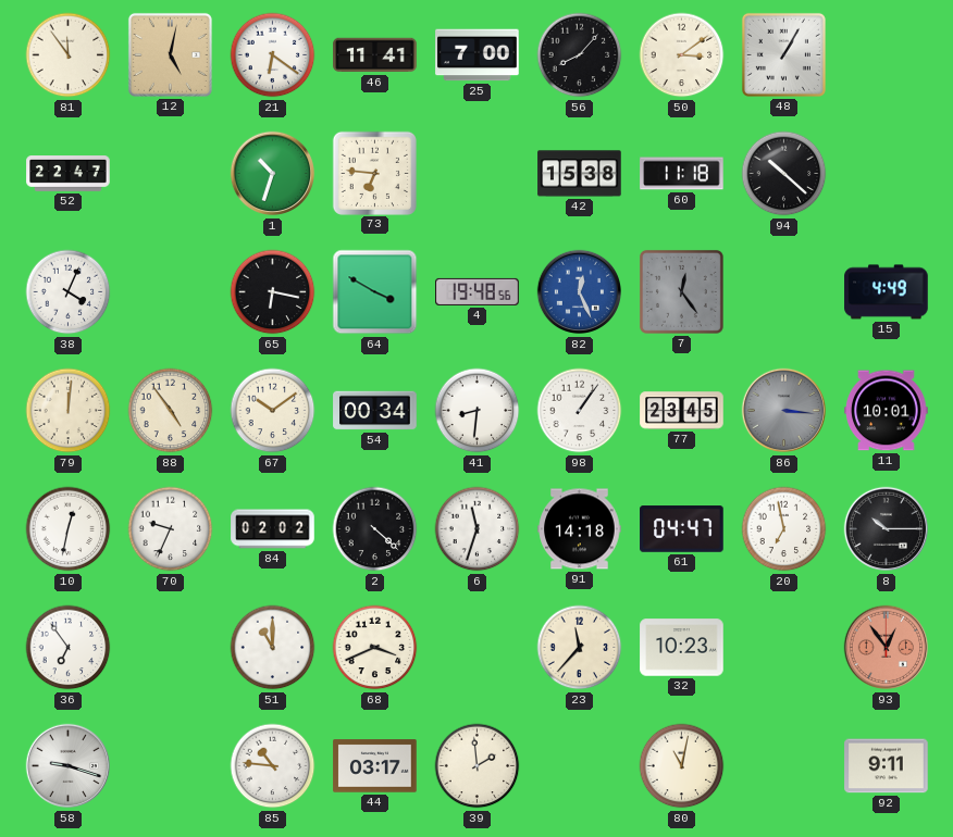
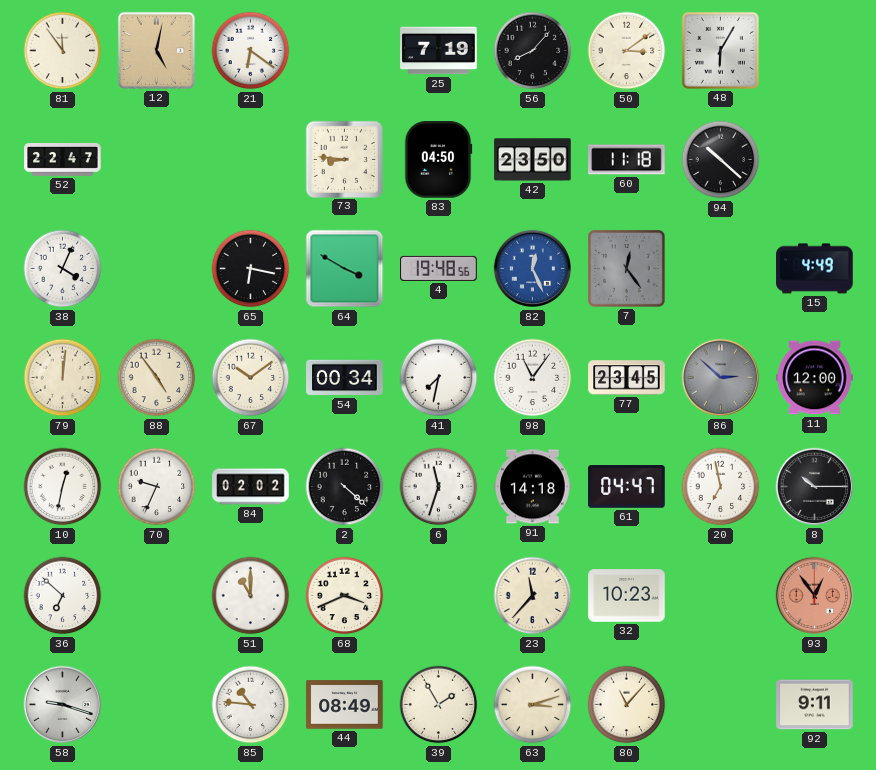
46: 11:41 -> none
25: 7:00 -> 7:19
48: 1:05 -> 6:05
1: 10:33 -> none
73: 6:46 -> 8:46
83: none -> 04:50
42: 15:38 -> 23:50
41: 8:31 -> 7:32
98: 1:06 -> 11:06
86: 3:16 -> 2:52
11: 10:01 -> 12:00
36: 6:54 -> 6:52
44: 03:17 -> 08:49
39: 1:59 -> 1:55
63: none -> 3:12
80: 11:02 -> 11:07
